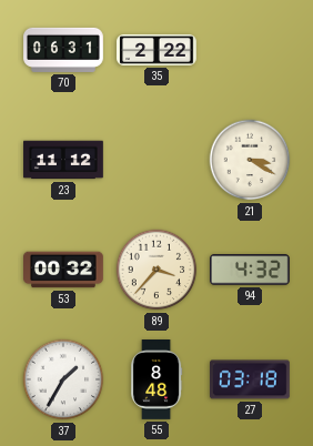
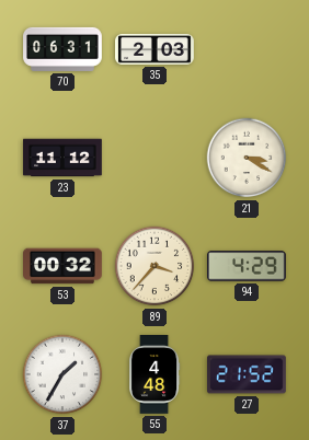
35: 2:22 -> 2:03
94: 4:32 -> 4:29
55: 8:48 -> 4:48
27: 03:18 -> 21:52
